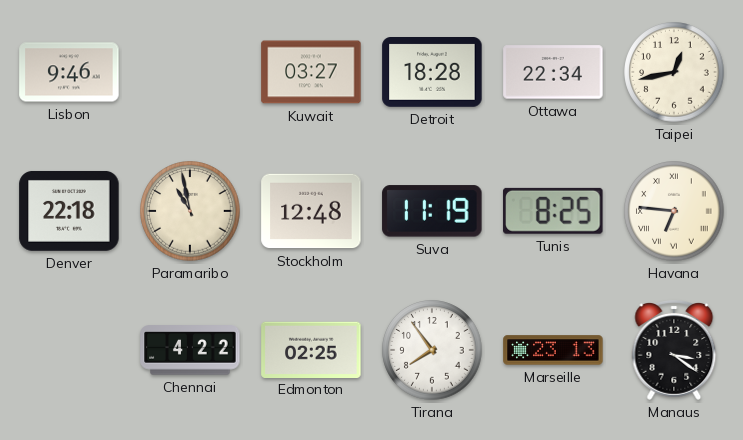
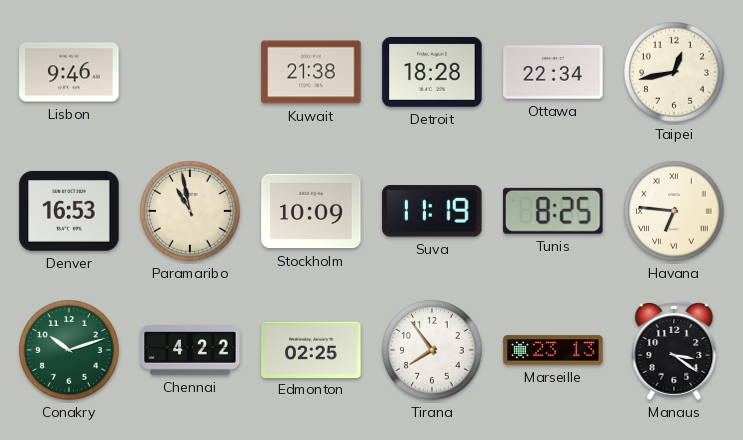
Kuwait: 03:27 -> 21:38
Denver: 22:18 -> 16:53
Stockholm: 12:48 -> 10:09
Conakry: none -> 10:12
